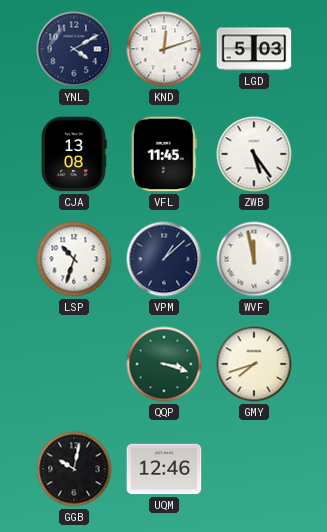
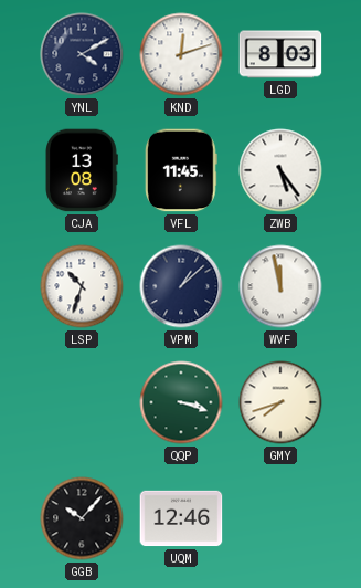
LGD: 5:03 -> 8:03
GGB: 10:02 -> 10:07
